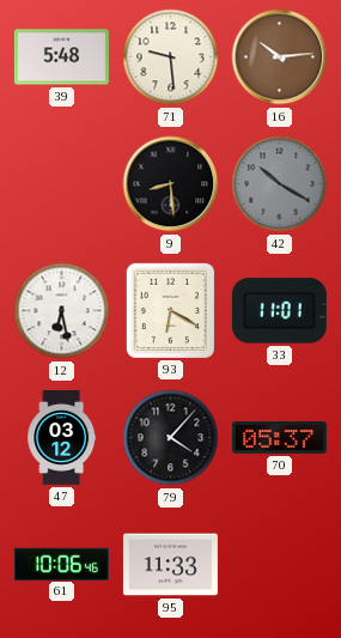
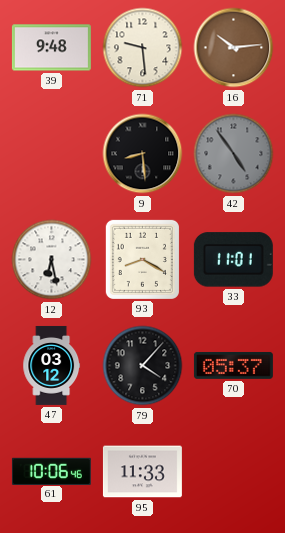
39: 5:48 -> 9:48
42: 10:20 -> 4:54
93: 6:20 -> 8:20
